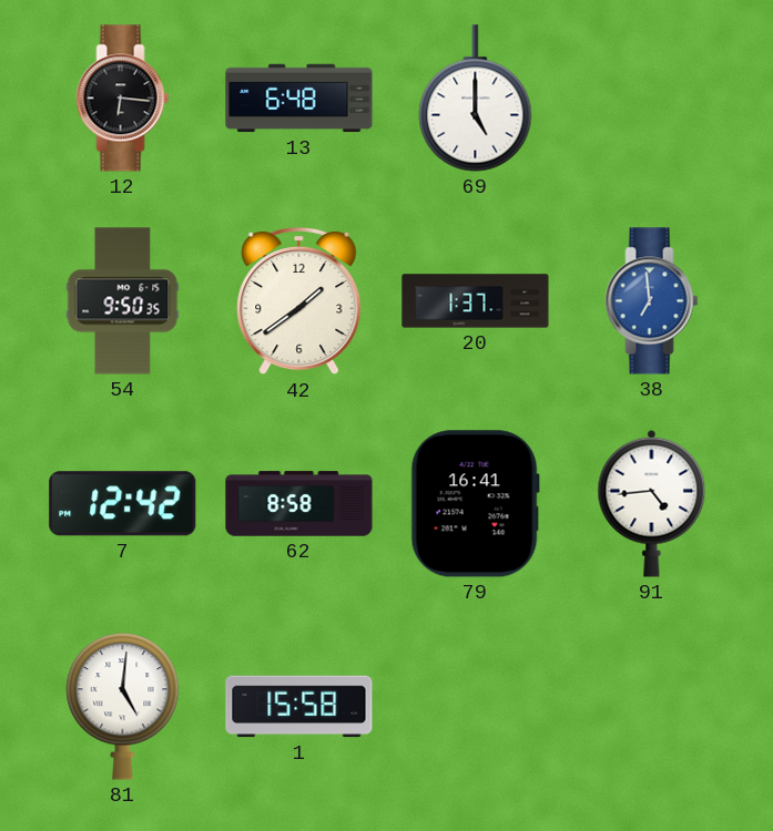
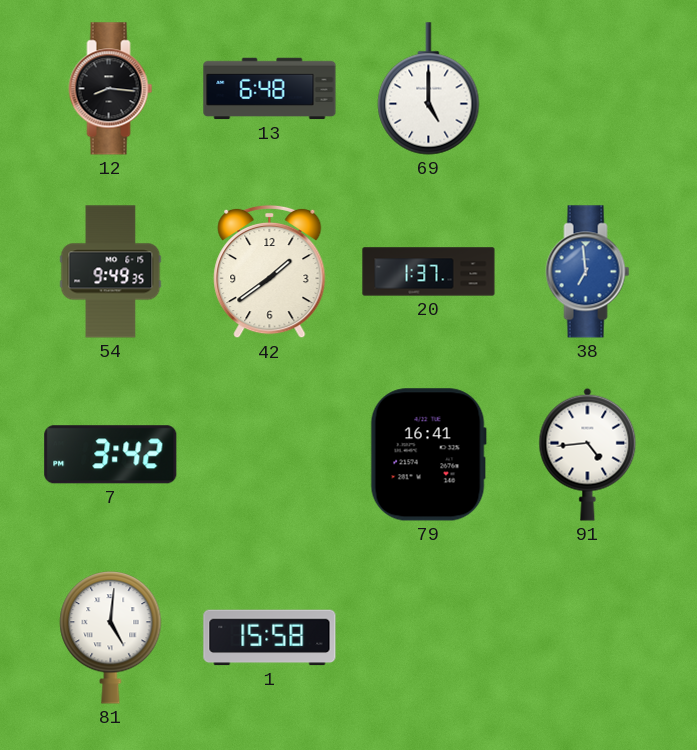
12: 6:16 -> 8:16
54: 9:50 -> 9:49
7: 12:42 -> 3:42
62: 8:58 -> none
